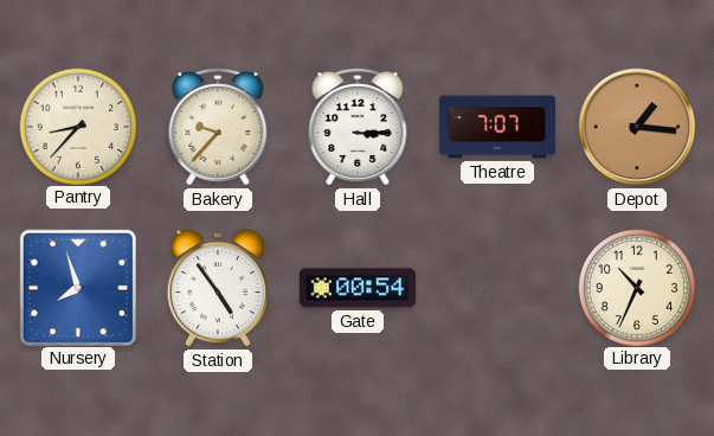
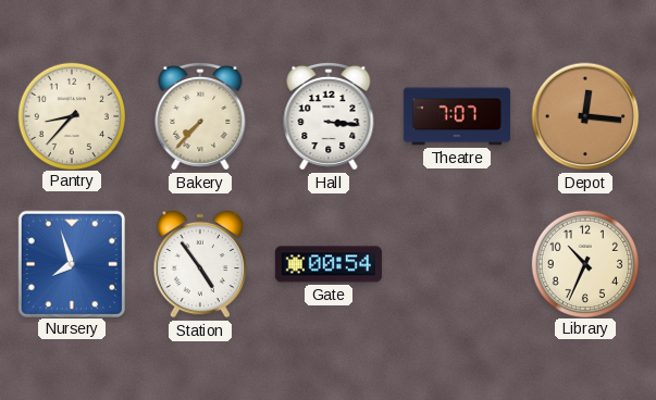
Bakery: 9:37 -> 7:37
Hall: 3:15 -> 3:16
Depot: 1:16 -> 12:16
